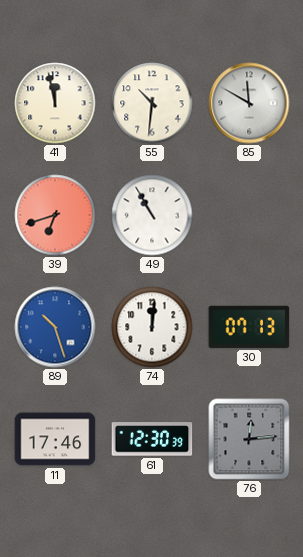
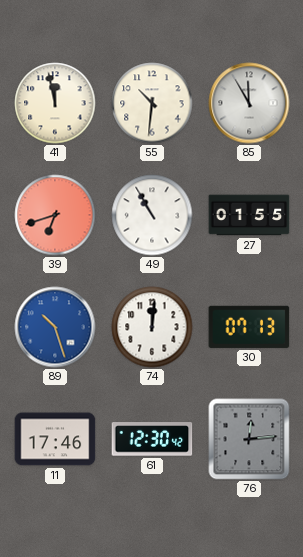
85: 11:50 -> 11:55
27: none -> 01:55
61: 12:30:39 -> 12:30:42
